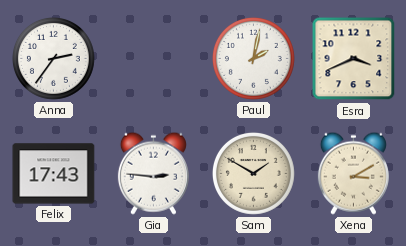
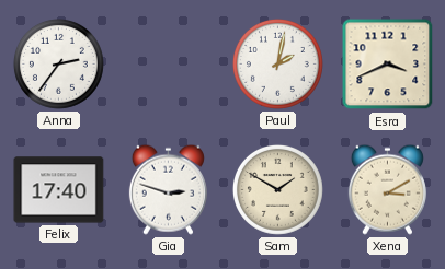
Felix: 17:43 -> 17:40
Gia: 2:46 -> 2:48
